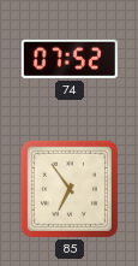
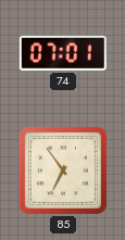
74: 07:52 -> 07:01
